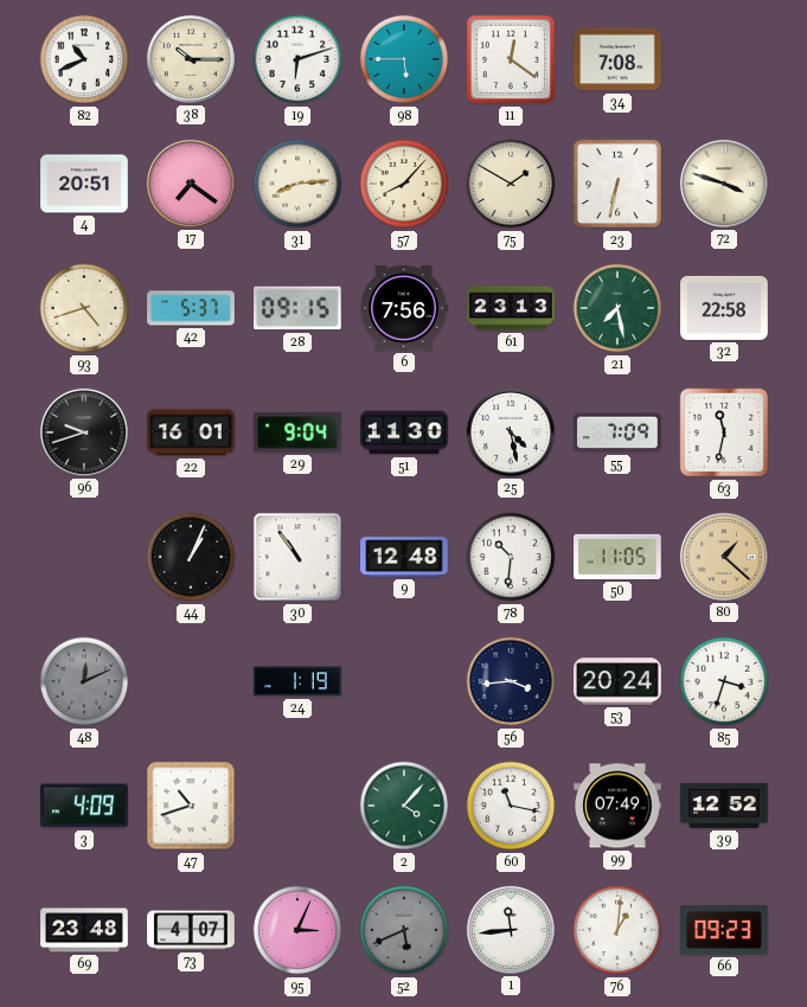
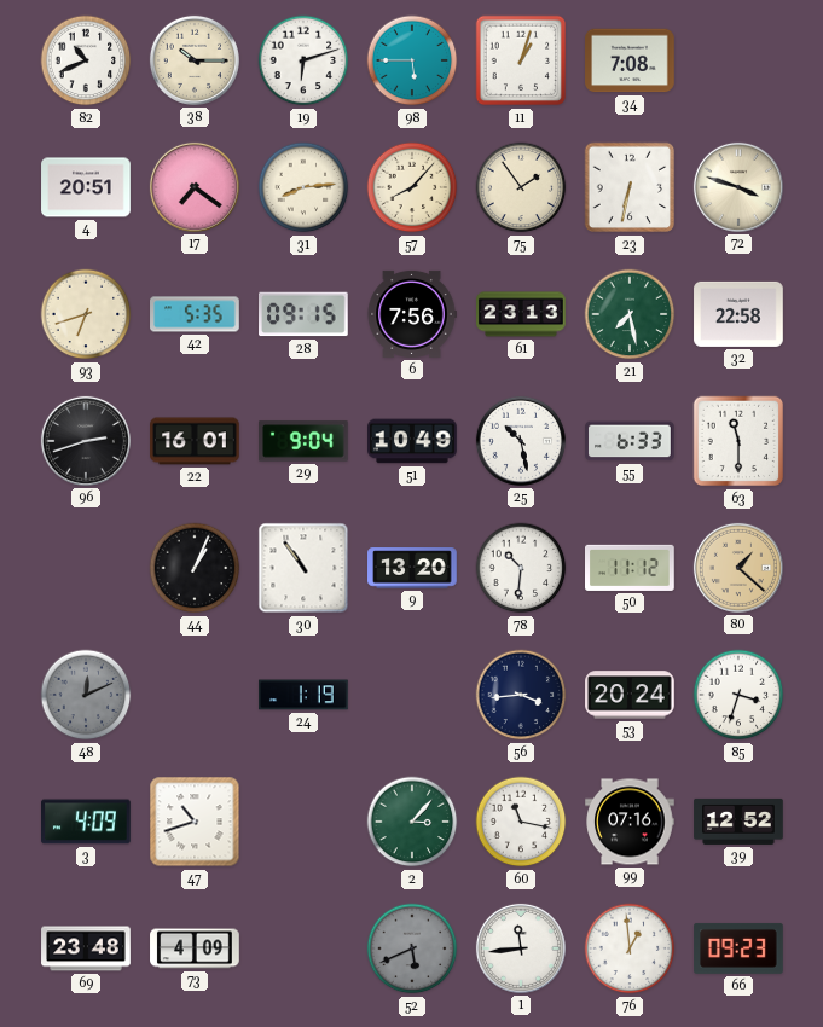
11: 12:21 -> 1:03
75: 1:50 -> 1:54
93: 4:42 -> 6:42
42: 5:37 -> 5:35
96: 9:42 -> 2:42
51: 11:30 -> 10:49
25: 4:28 -> 10:28
55: 7:09 -> 6:33
63: 11:32 -> 11:30
9: 12:48 -> 13:20
50: 11:05 -> 11:12
2: 4:07 -> 3:07
99: 07:49 -> 07:16
73: 4:07 -> 4:09
95: 3:04 -> none
76: 1:01 -> 12:59
